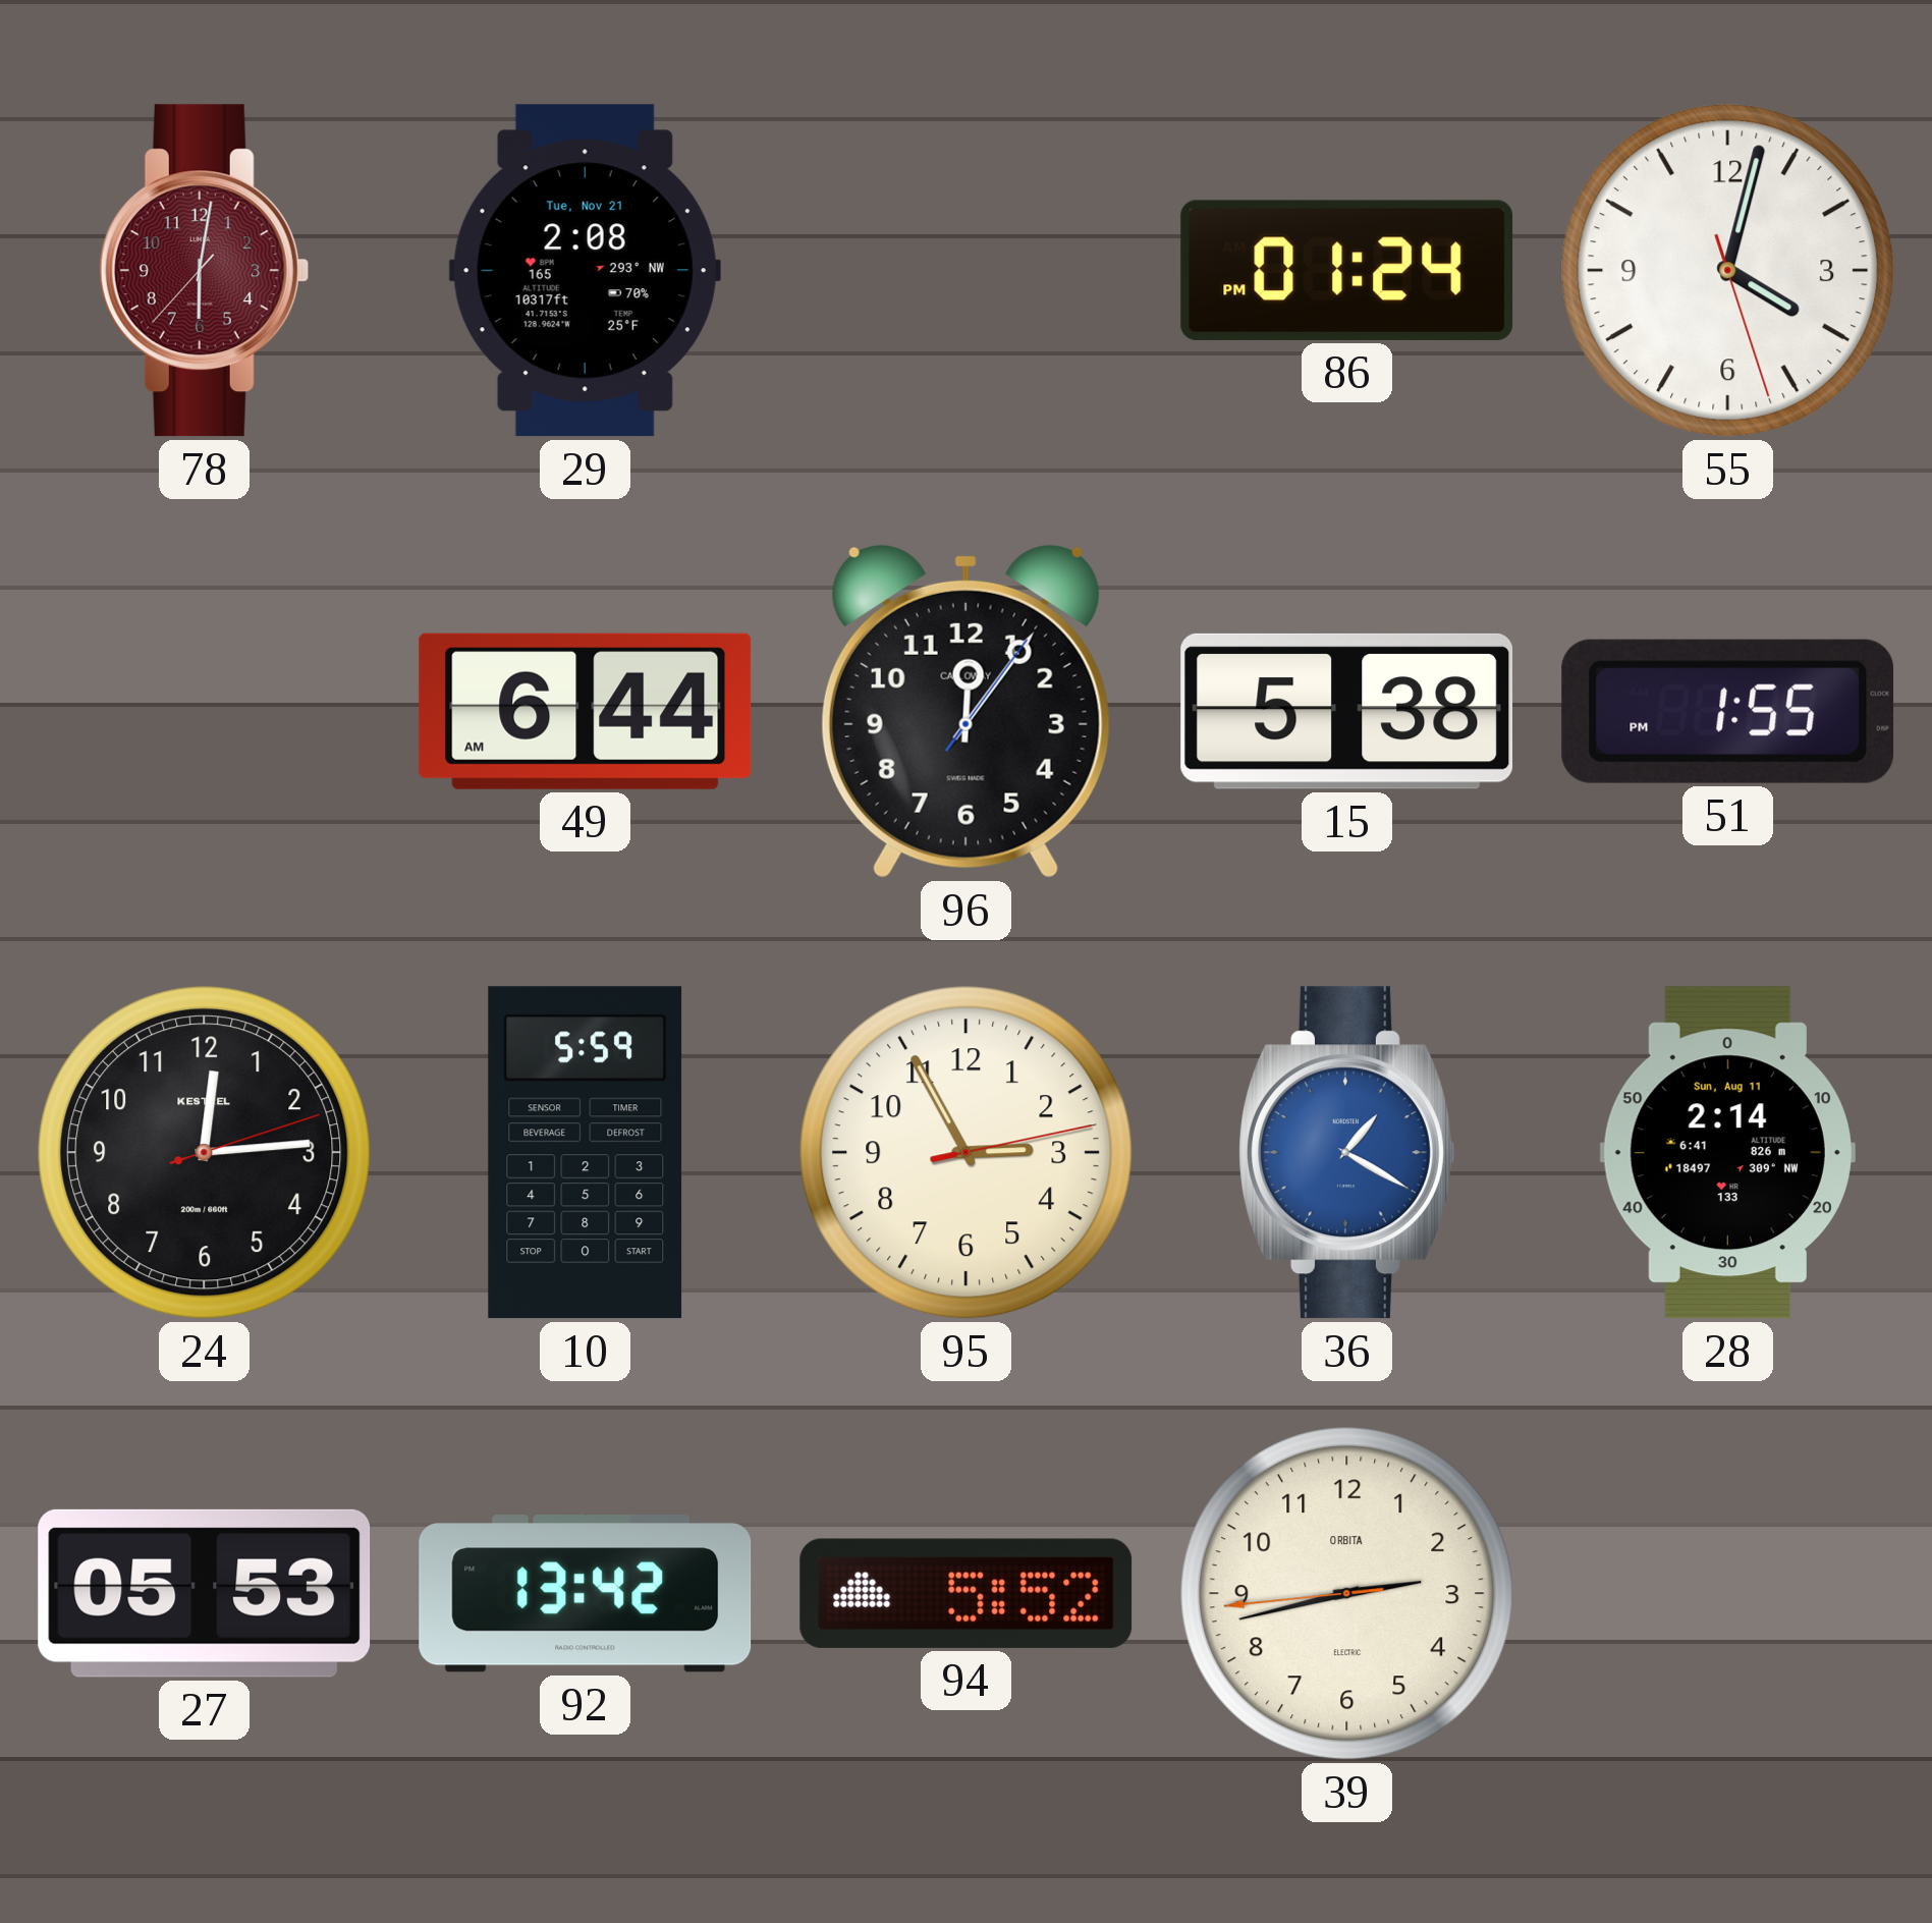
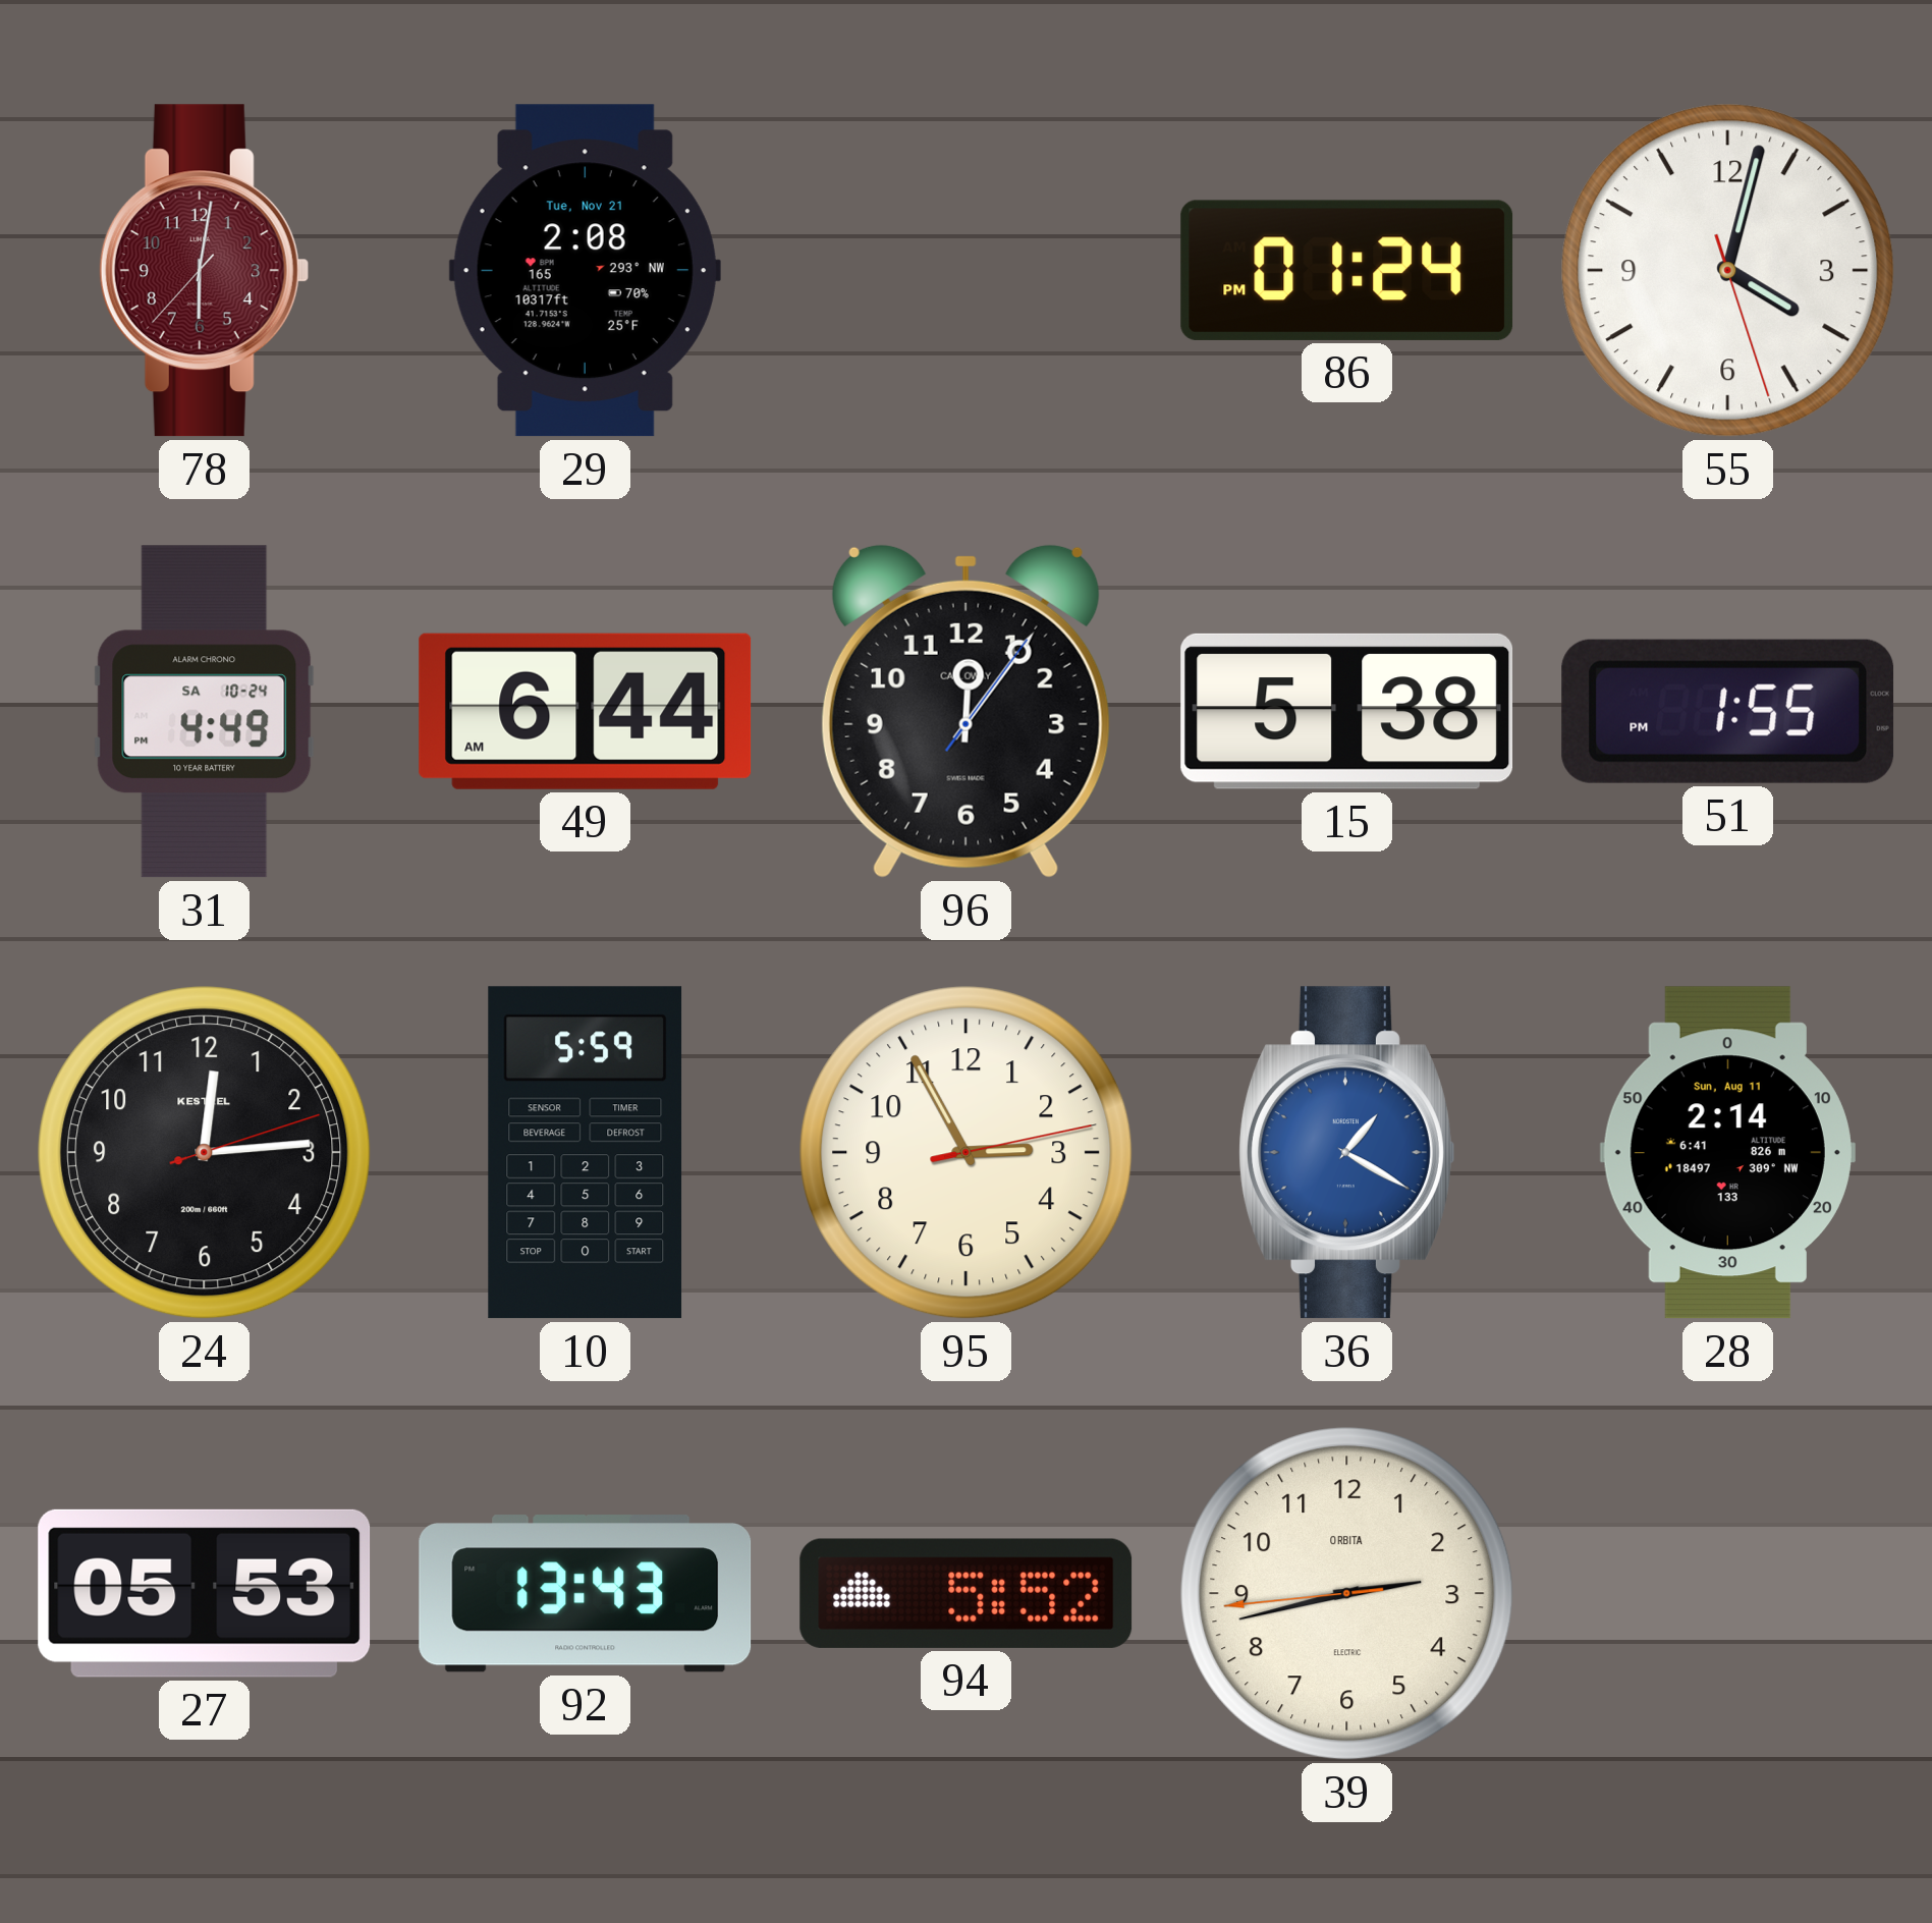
31: none -> 4:49
92: 13:42 -> 13:43
